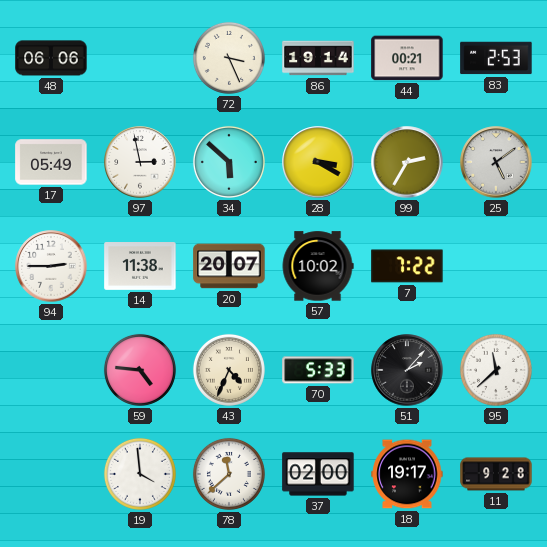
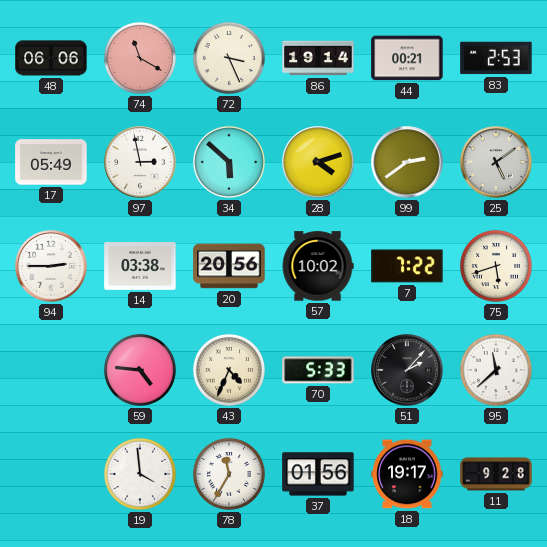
74: none -> 11:20
28: 3:20 -> 4:12
99: 2:35 -> 2:39
14: 11:38 -> 03:38
20: 20:07 -> 20:56
75: none -> 5:42
78: 11:38 -> 11:35
37: 02:00 -> 01:56
